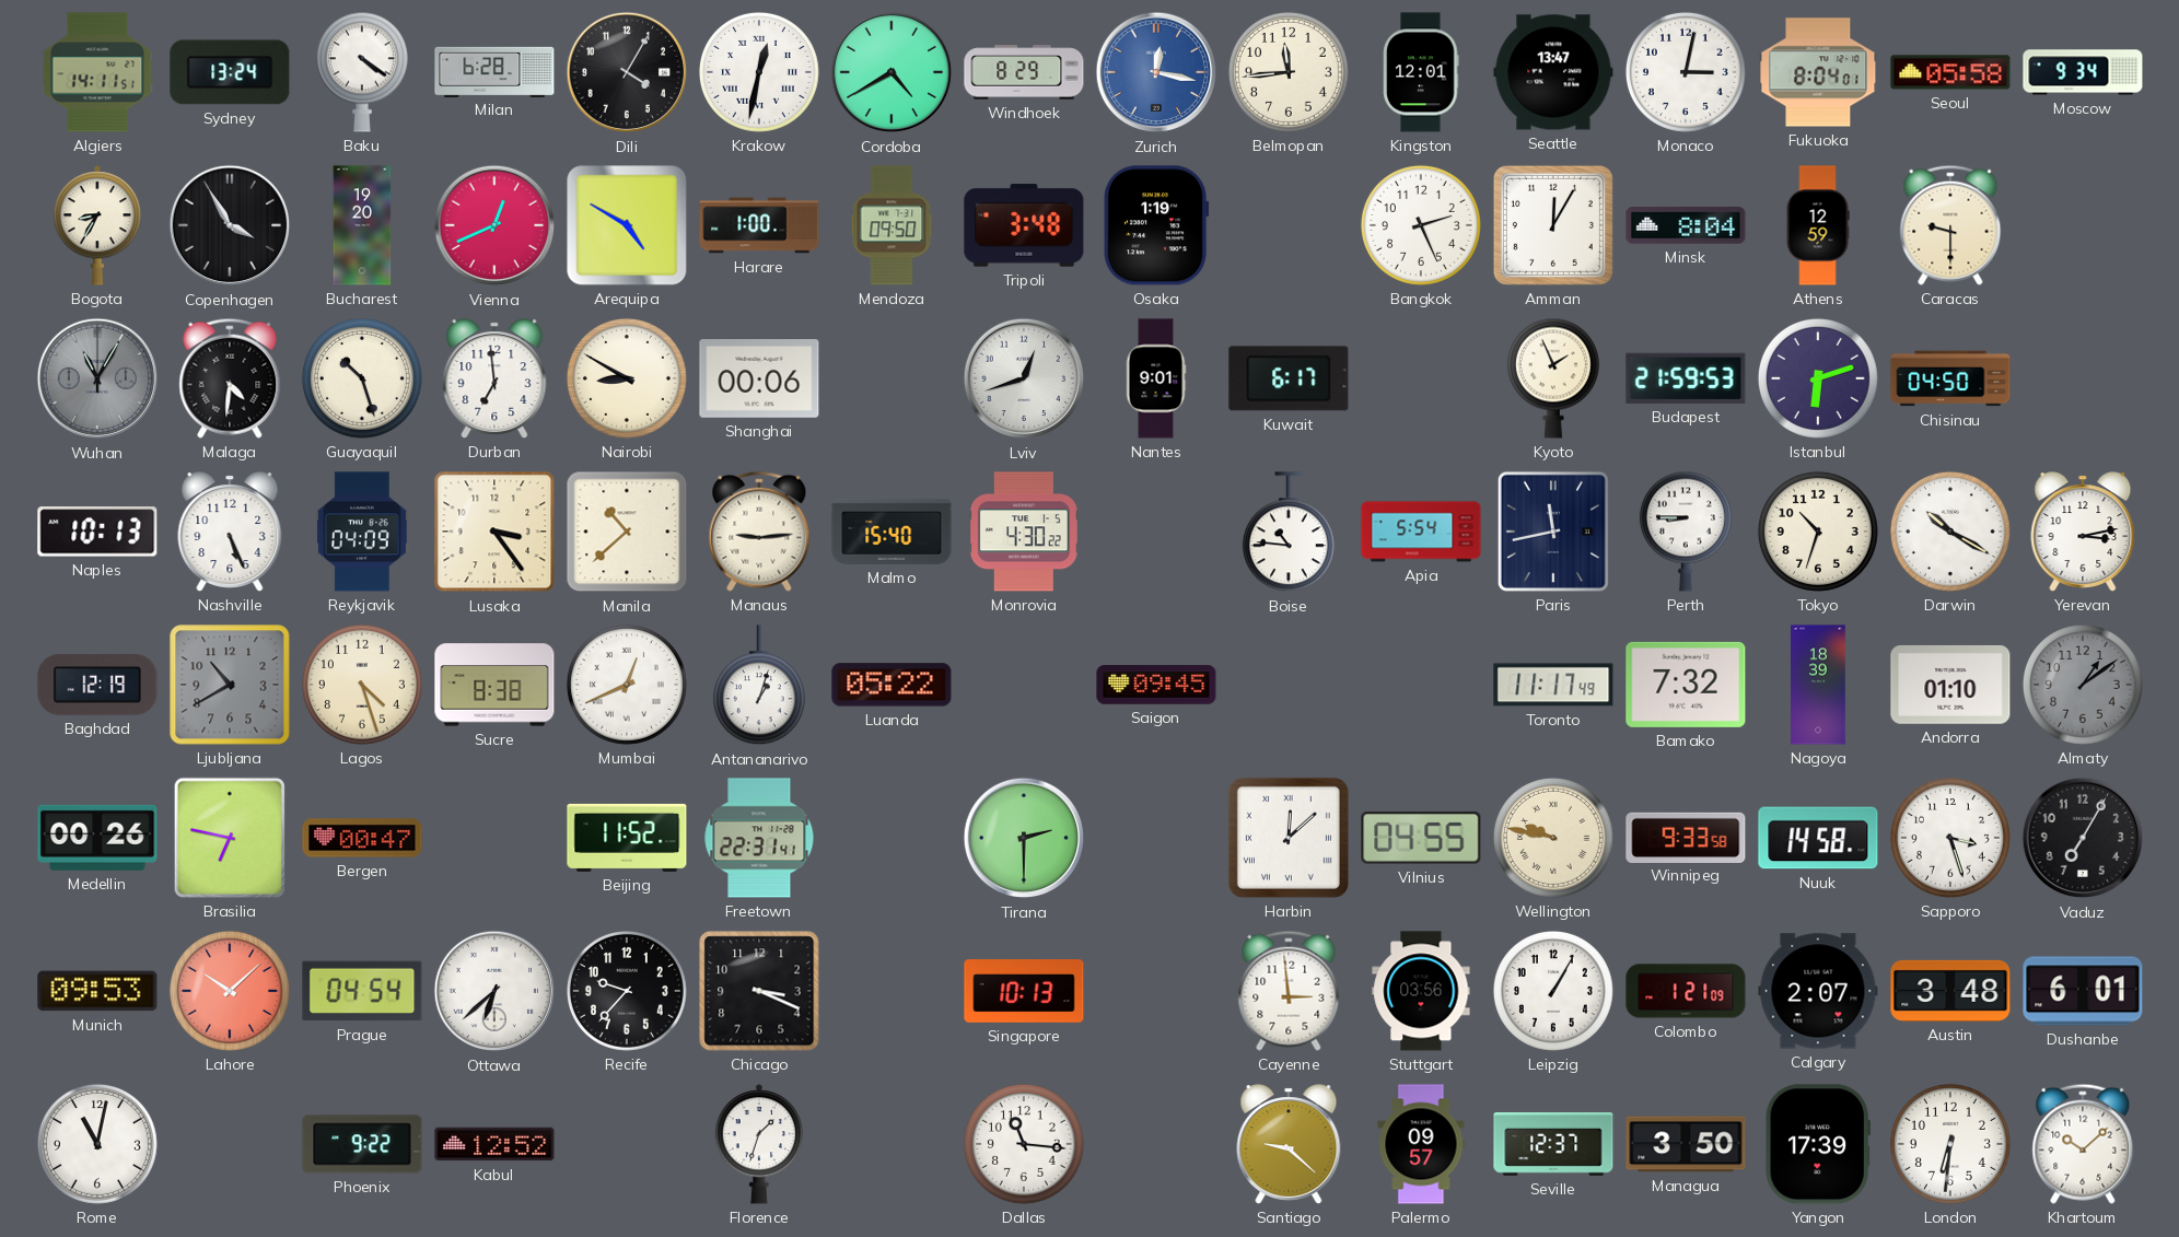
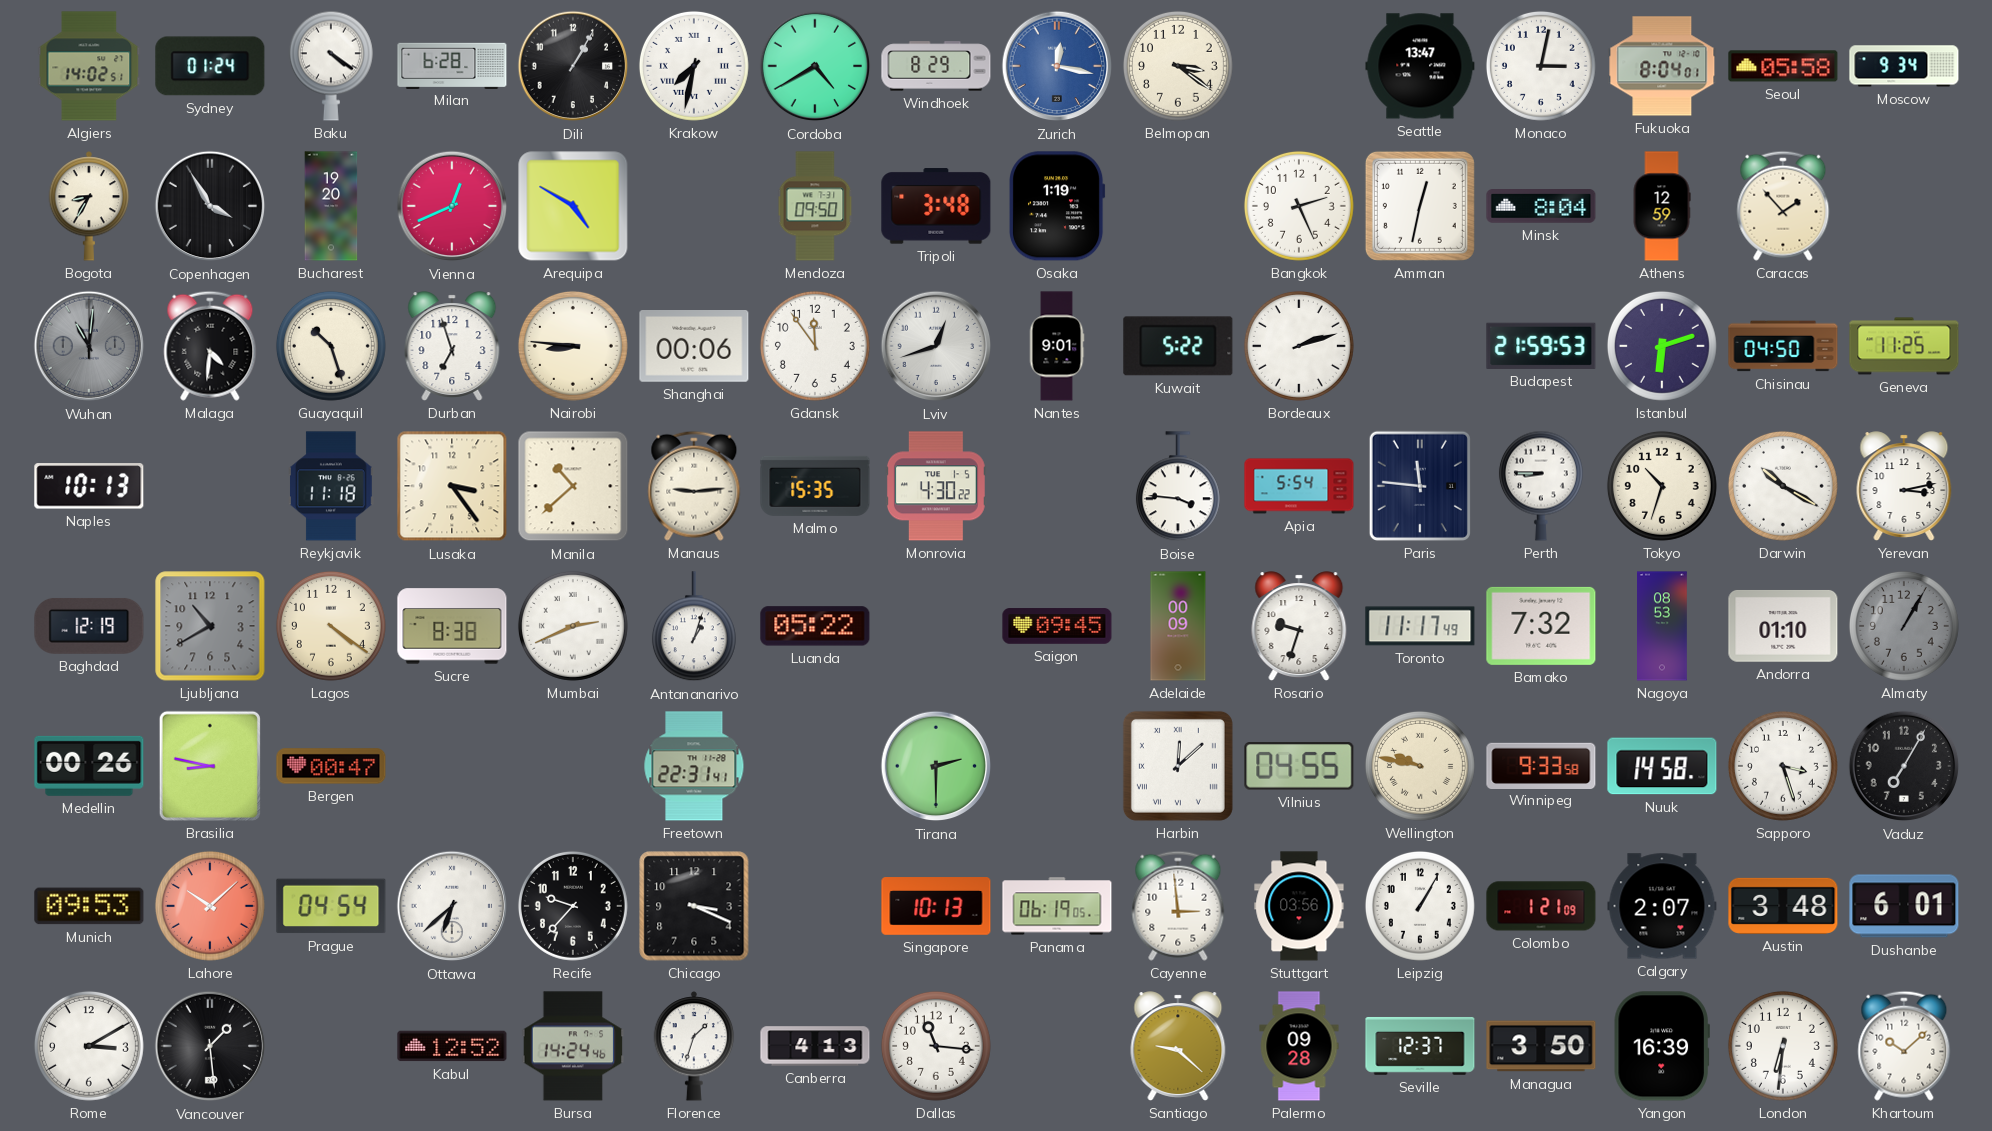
Algiers: 14:11 -> 14:02
Sydney: 13:24 -> 01:24
Dili: 4:05 -> 1:05
Krakow: 12:32 -> 7:32
Belmopan: 11:44 -> 3:21
Kingston: 12:01 -> none
Harare: 1:00 -> none
Amman: 12:05 -> 12:32
Caracas: 9:30 -> 1:53
Wuhan: 11:05 -> 11:01
Durban: 6:59 -> 6:57
Nairobi: 8:50 -> 8:46
Gdansk: none -> 11:54
Kuwait: 6:17 -> 5:22
Bordeaux: none -> 2:12
Kyoto: 1:56 -> none
Geneva: none -> 11:25
Nashville: 5:26 -> none
Reykjavik: 04:09 -> 11:18
Malmo: 15:40 -> 15:35
Boise: 10:46 -> 3:46
Paris: 11:43 -> 11:46
Lagos: 4:27 -> 4:21
Mumbai: 12:41 -> 2:41
Adelaide: none -> 00:09
Rosario: none -> 9:33
Nagoya: 18:39 -> 08:53
Almaty: 1:09 -> 1:05
Brasilia: 6:47 -> 8:47
Beijing: 11:52 -> none
Panama: none -> 06:19
Rome: 11:02 -> 3:10
Vancouver: none -> 1:29
Phoenix: 9:22 -> none
Bursa: none -> 14:24
Canberra: none -> 4:13
Palermo: 09:57 -> 09:28
Yangon: 17:39 -> 16:39
